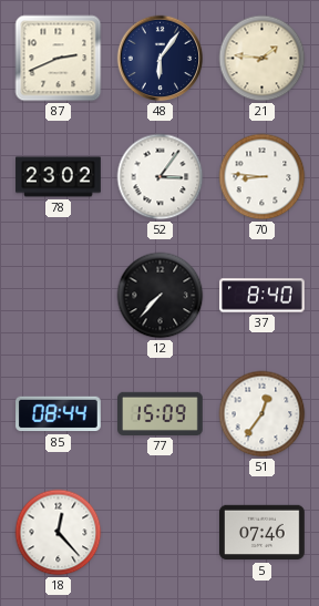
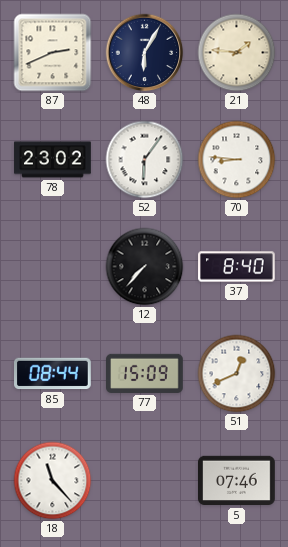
48: 6:06 -> 6:05
52: 3:06 -> 6:06
51: 12:36 -> 12:41
18: 12:23 -> 11:23
